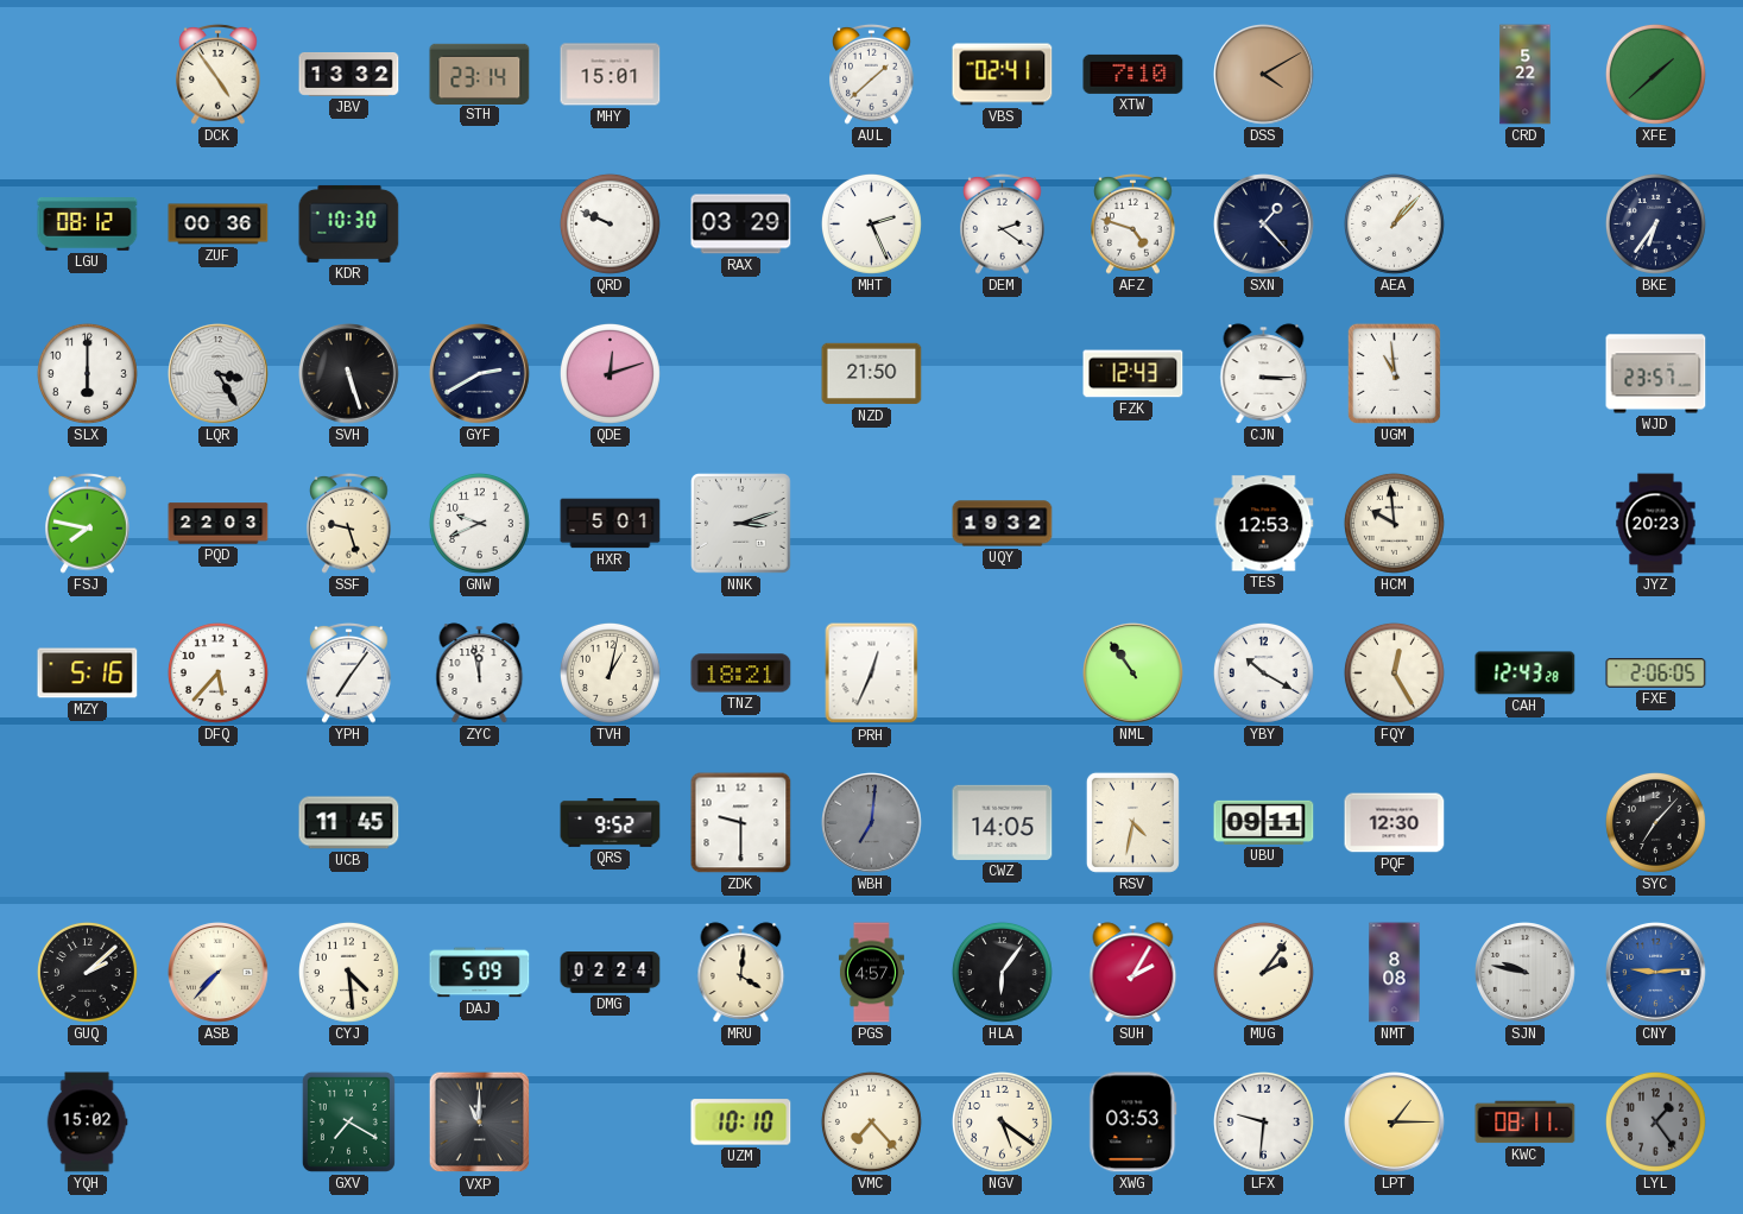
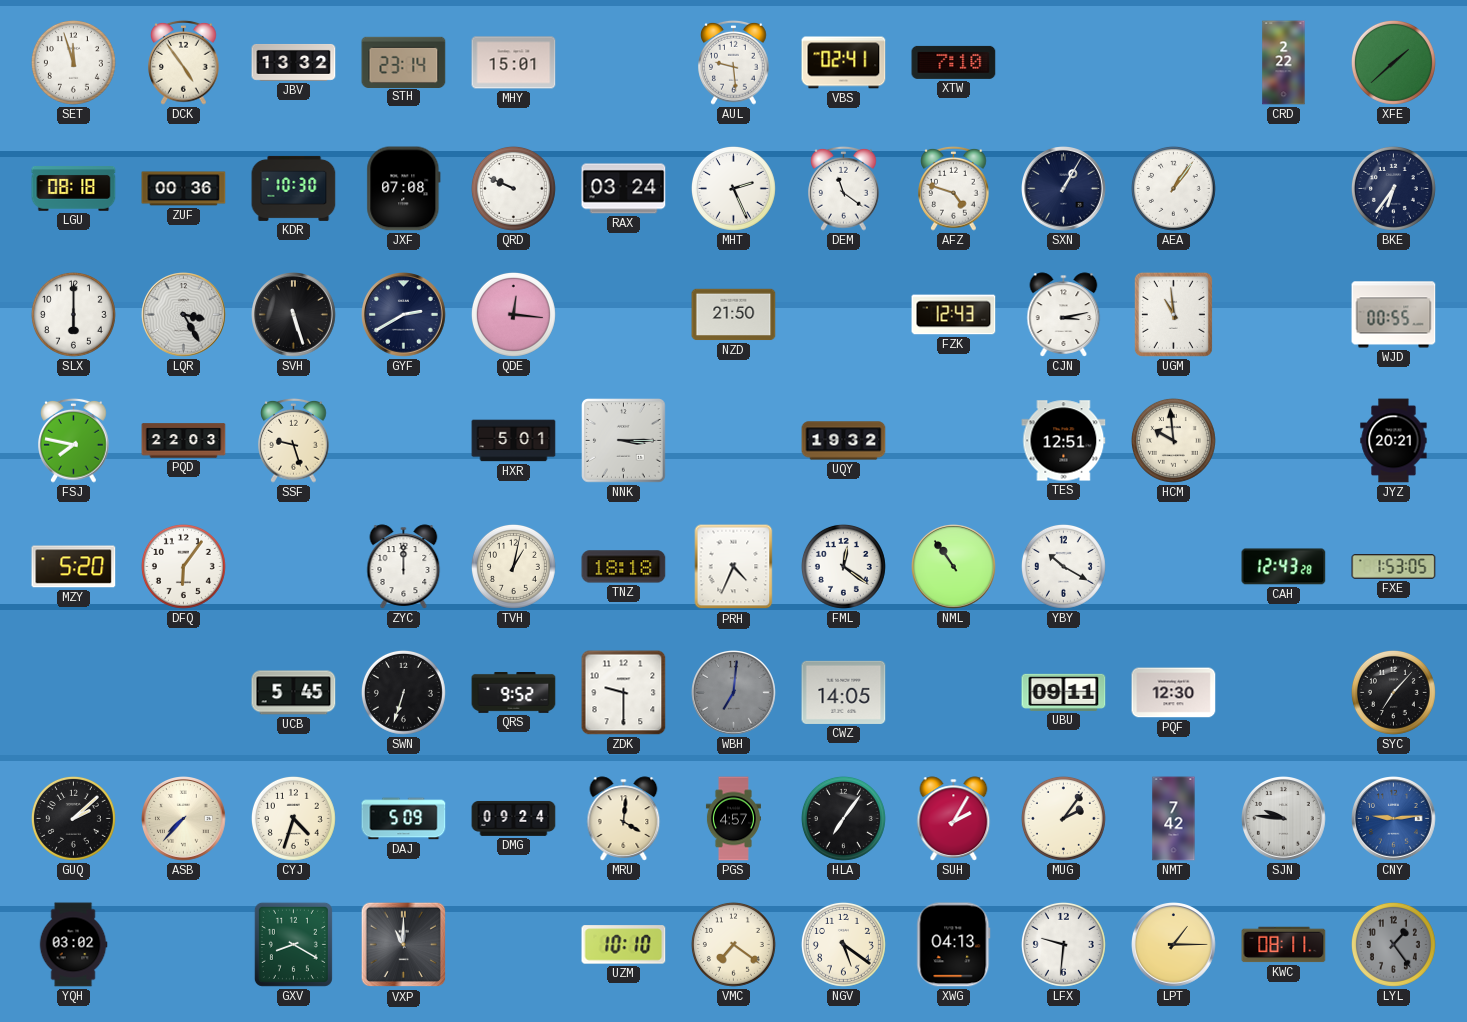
SET: none -> 11:57
AUL: 1:38 -> 9:29
DSS: 4:10 -> none
CRD: 5:22 -> 2:22
LGU: 08:12 -> 08:18
JXF: none -> 07:08
RAX: 03:29 -> 03:24
DEM: 2:21 -> 11:21
SXN: 1:23 -> 1:05
AEA: 1:07 -> 1:06
QDE: 12:12 -> 12:16
CJN: 3:15 -> 3:13
WJD: 23:57 -> 00:55
GNW: 9:41 -> none
NNK: 3:12 -> 3:15
TES: 12:53 -> 12:51
JYZ: 20:23 -> 20:21
MZY: 5:16 -> 5:20
DFQ: 5:37 -> 6:06
YPH: 7:06 -> none
ZYC: 11:58 -> 12:00
TNZ: 18:21 -> 18:18
PRH: 12:34 -> 4:34
FML: none -> 12:21
FQY: 12:25 -> none
FXE: 2:06 -> 1:53
UCB: 11:45 -> 5:45
SWN: none -> 6:33
RSV: 4:32 -> none
CYJ: 4:29 -> 4:33
DMG: 02:24 -> 09:24
HLA: 6:06 -> 7:06
NMT: 8:08 -> 7:42
SJN: 9:47 -> 9:46
YQH: 15:02 -> 03:02
GXV: 7:20 -> 8:20
VMC: 7:23 -> 7:21
XWG: 03:53 -> 04:13
